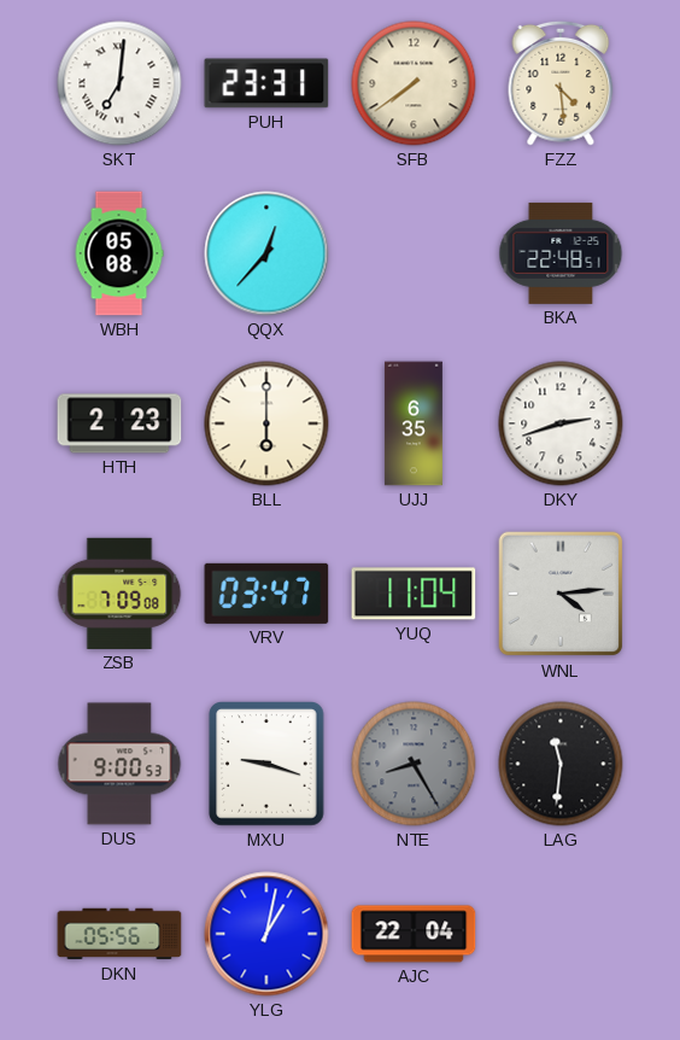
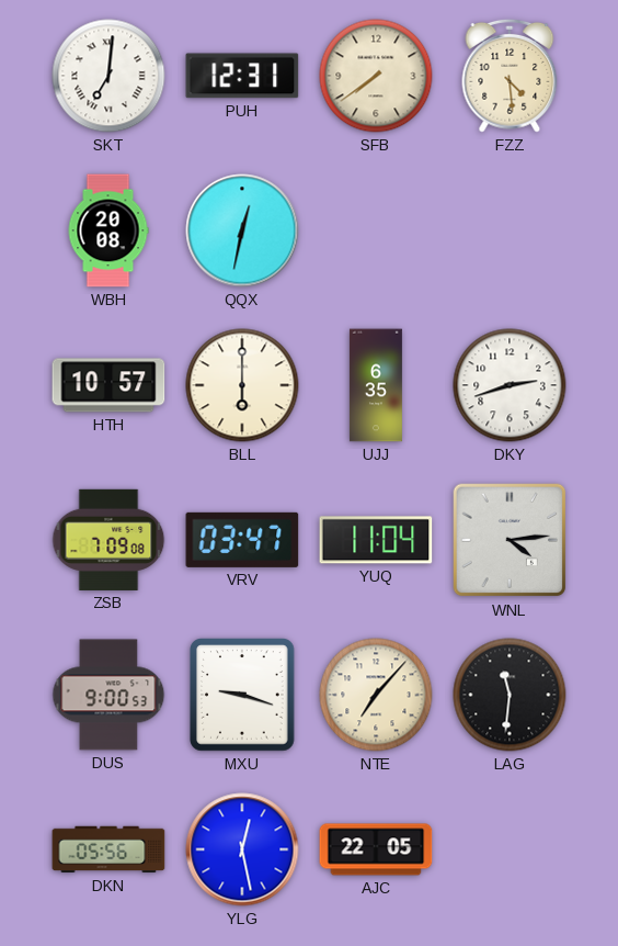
PUH: 23:31 -> 12:31
WBH: 05:08 -> 20:08
QQX: 12:37 -> 12:32
BKA: 22:48 -> none
HTH: 2:23 -> 10:57
NTE: 8:25 -> 7:07
NTE dial: grey -> cream
YLG: 1:02 -> 12:28
AJC: 22:04 -> 22:05
